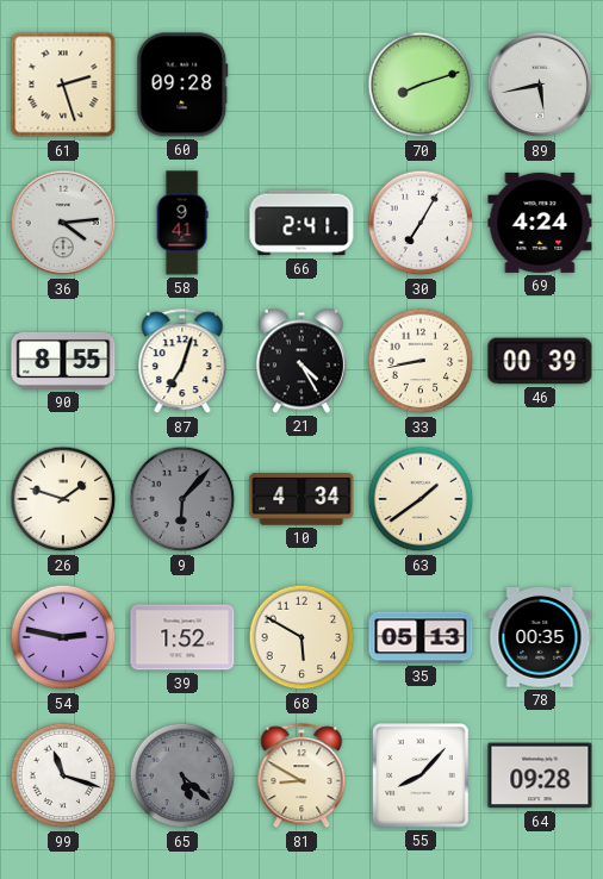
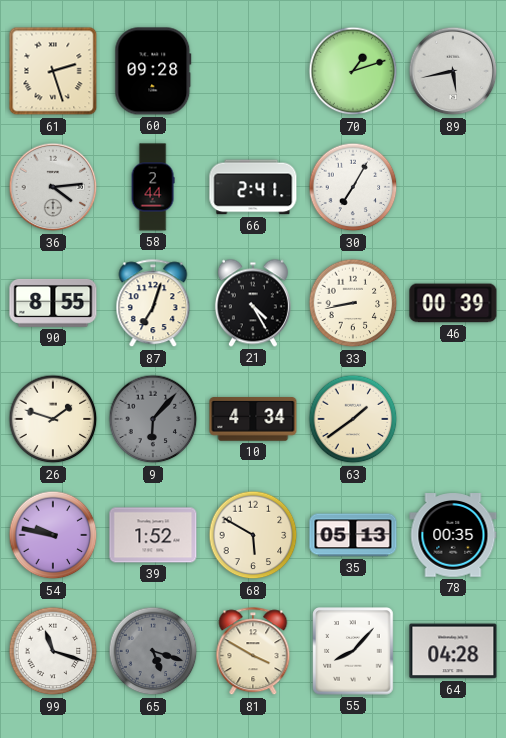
70: 8:12 -> 1:12
58: 9:41 -> 2:44
69: 4:24 -> none
54: 2:47 -> 9:47
65: 5:22 -> 5:18
81: 8:50 -> 3:50
64: 09:28 -> 04:28
